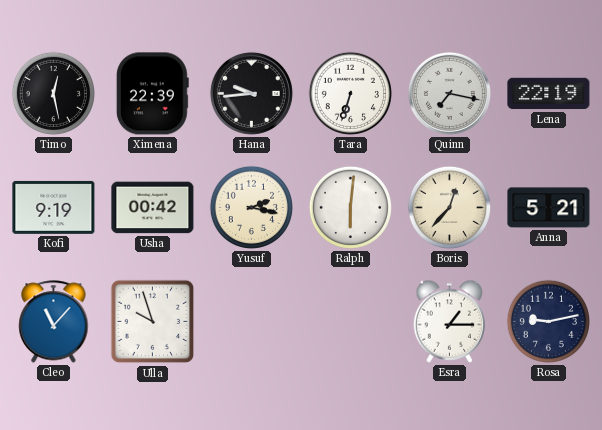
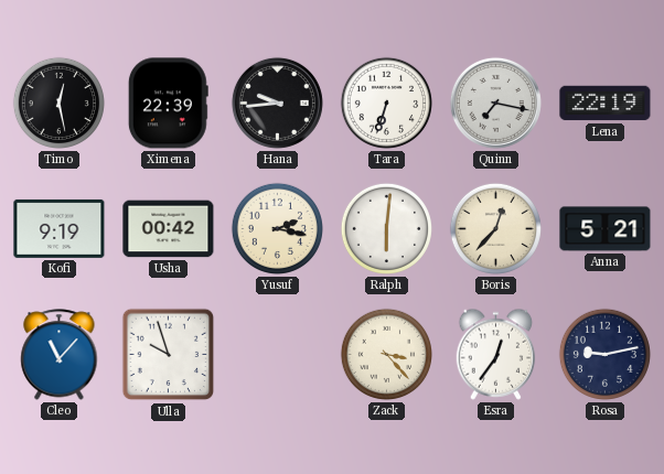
Zack: none -> 3:23
Esra: 1:15 -> 12:36
